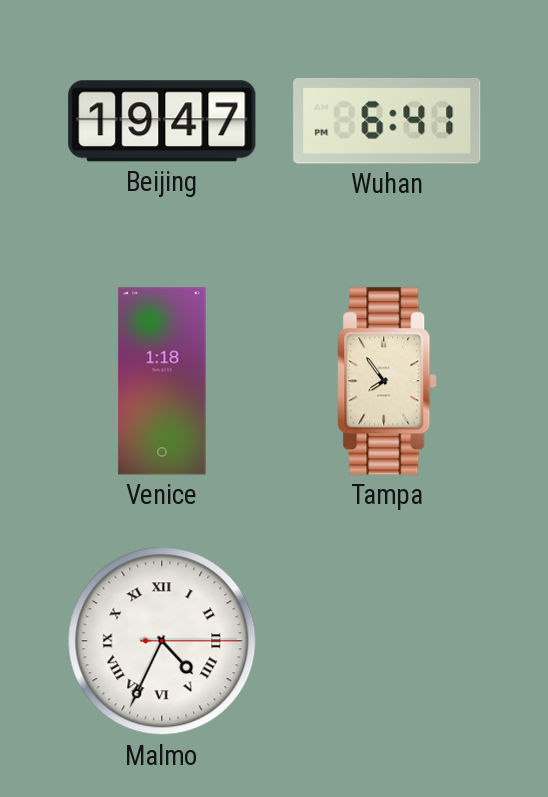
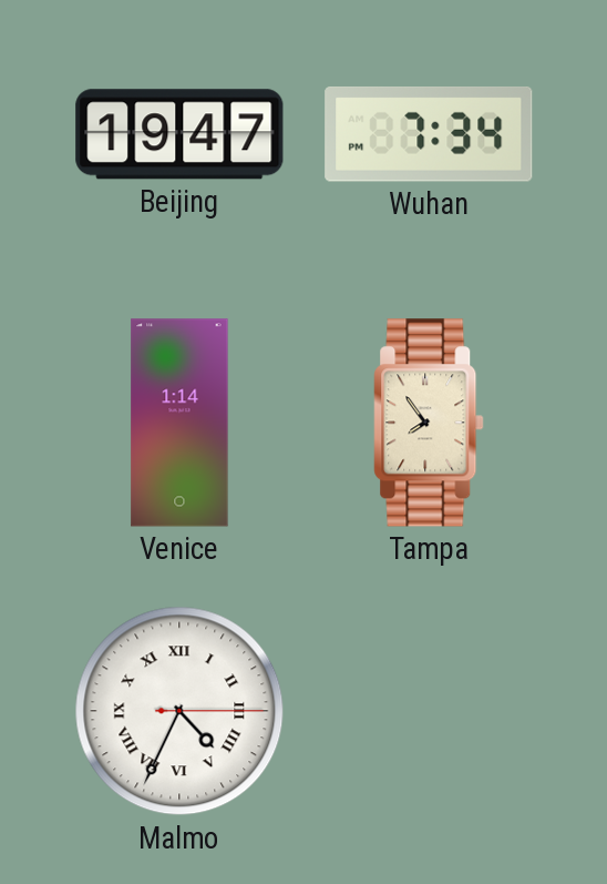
Wuhan: 6:41 -> 7:34
Venice: 1:18 -> 1:14
